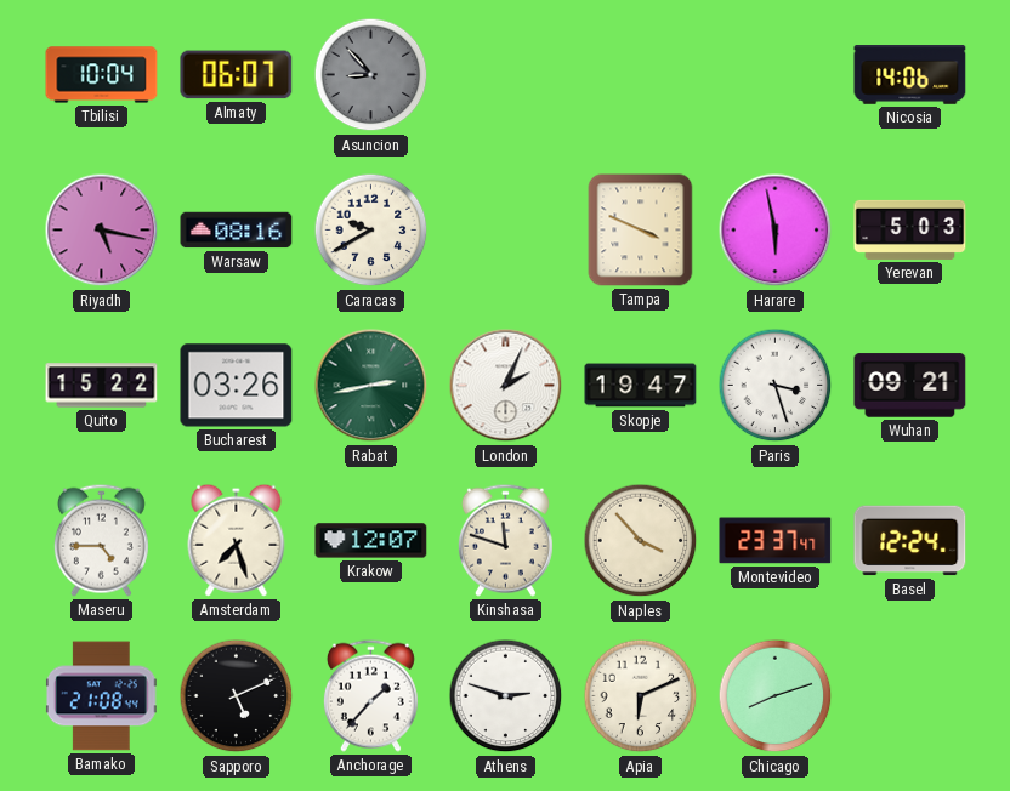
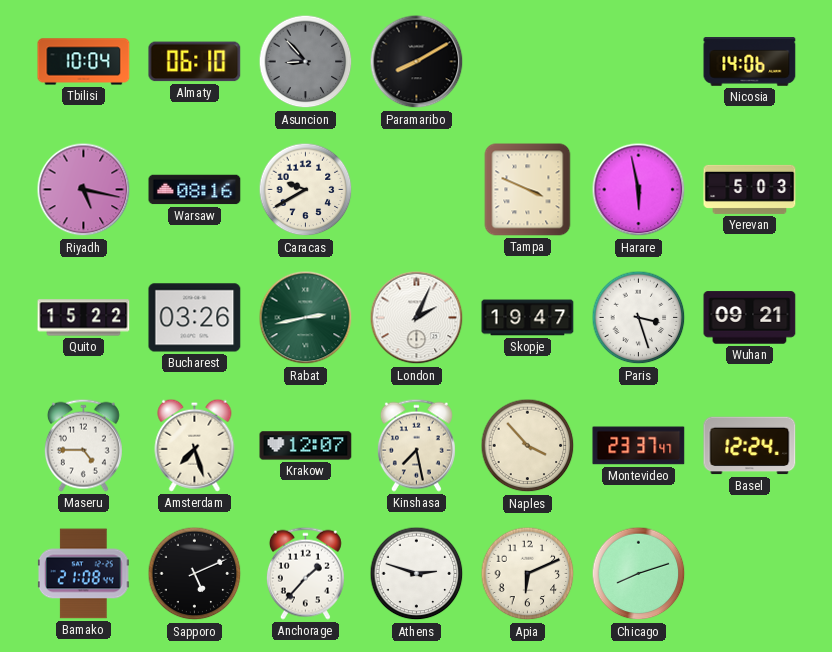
Almaty: 06:07 -> 06:10
Paramaribo: none -> 8:10
Kinshasa: 11:48 -> 7:28
